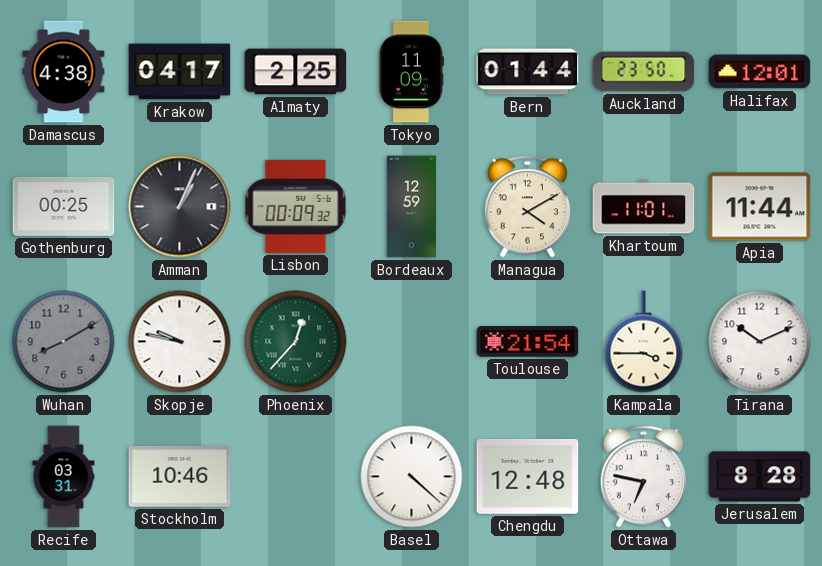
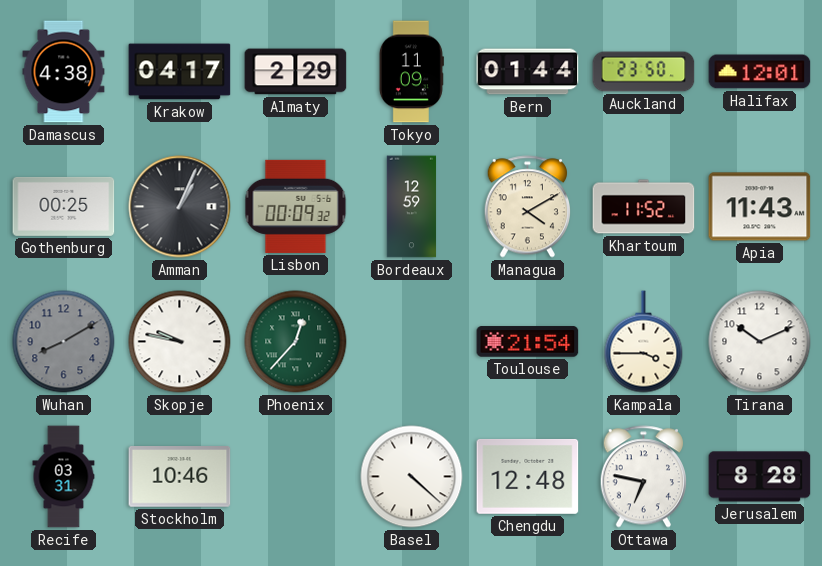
Almaty: 2:25 -> 2:29
Khartoum: 11:01 -> 11:52
Apia: 11:44 -> 11:43
